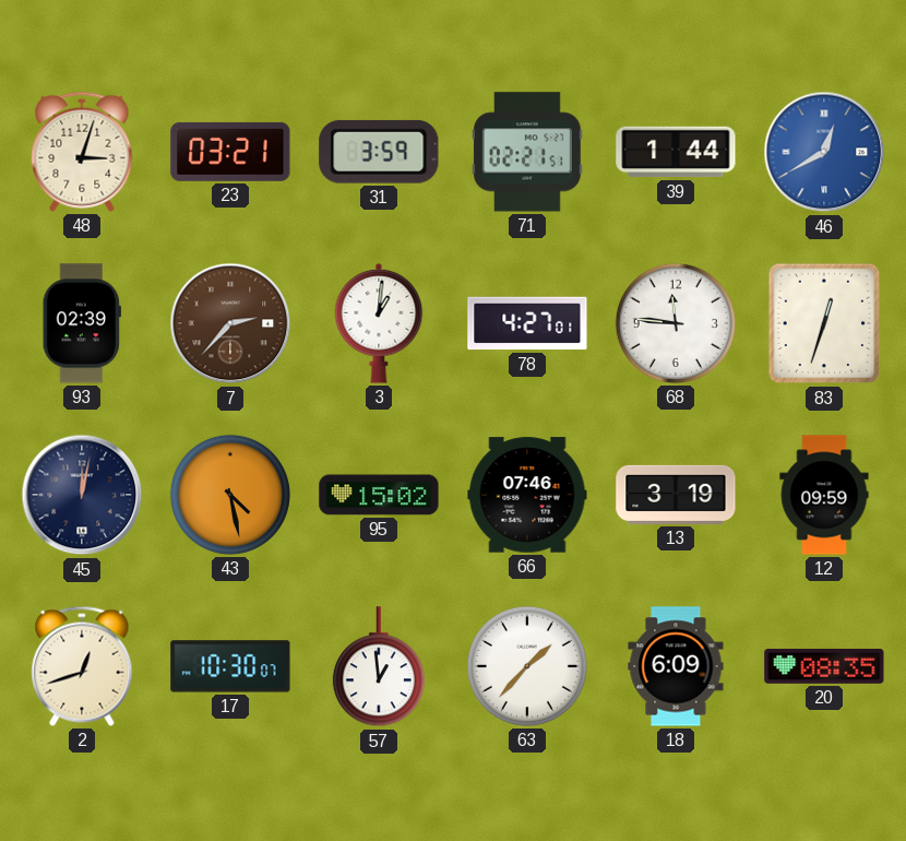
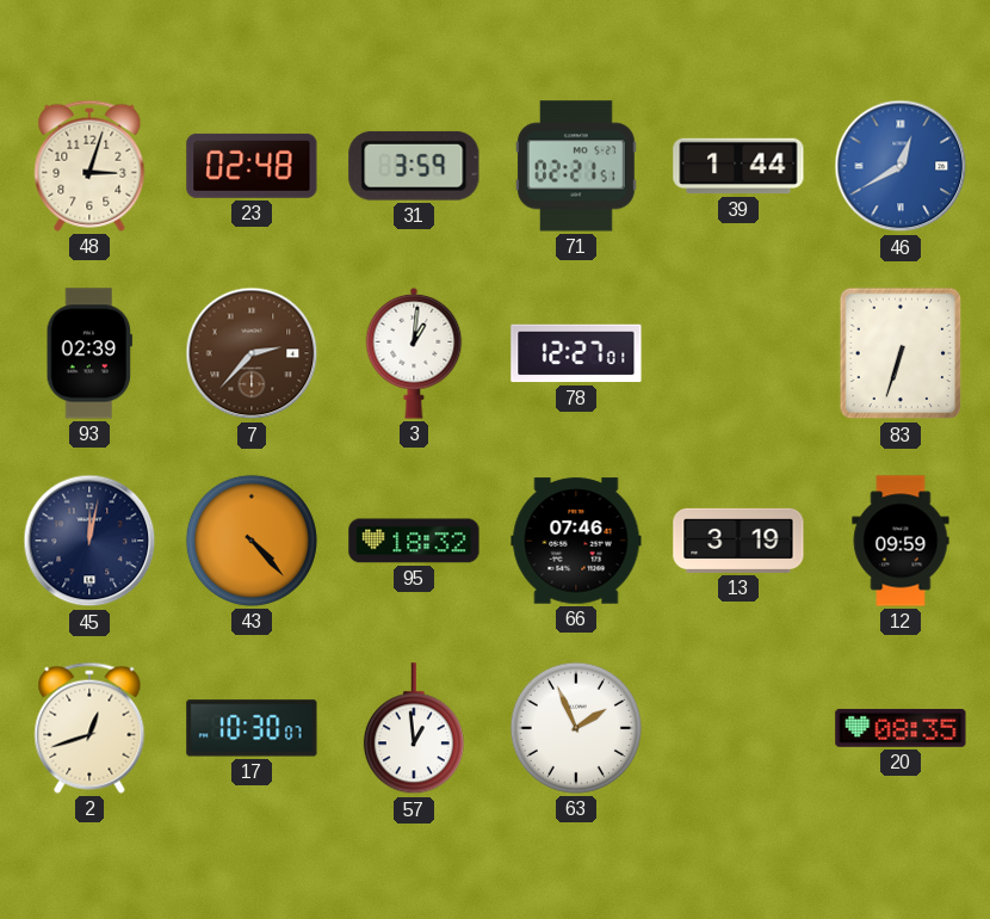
23: 03:21 -> 02:48
78: 4:27 -> 12:27
68: 11:46 -> none
83: 12:33 -> 6:33
43: 4:28 -> 4:23
95: 15:02 -> 18:32
63: 1:37 -> 1:56
18: 6:09 -> none
